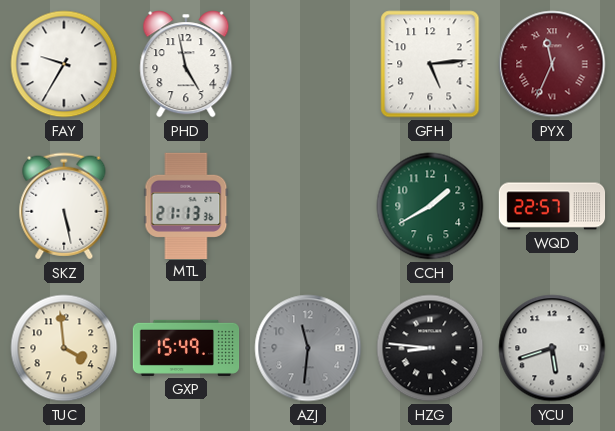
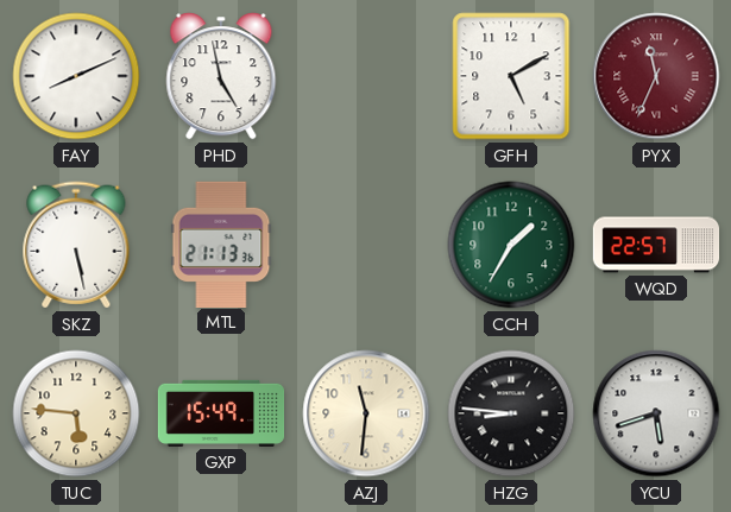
FAY: 9:35 -> 8:11
GFH: 5:14 -> 5:10
CCH: 1:40 -> 1:35
TUC: 3:59 -> 5:46
AZJ dial: grey -> cream
